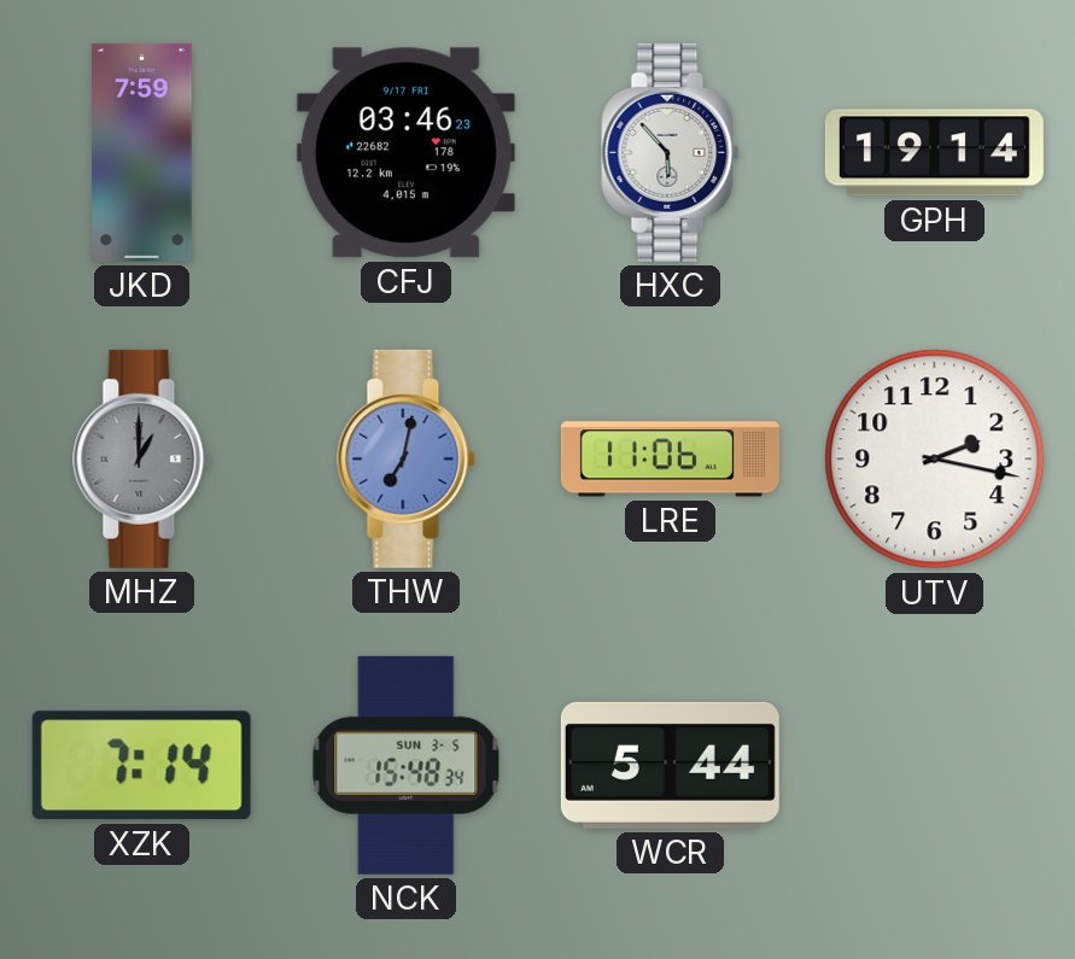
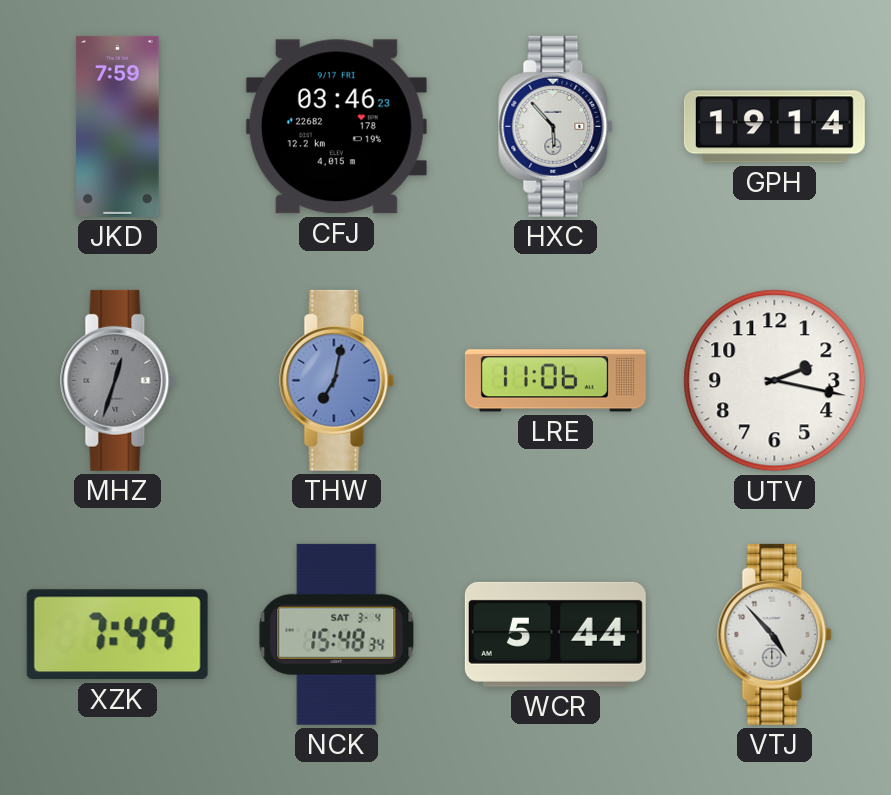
MHZ: 1:00 -> 12:33
XZK: 7:14 -> 7:49
NCK date: SUN 3-5 -> SAT 3-4
VTJ: none -> 4:53
